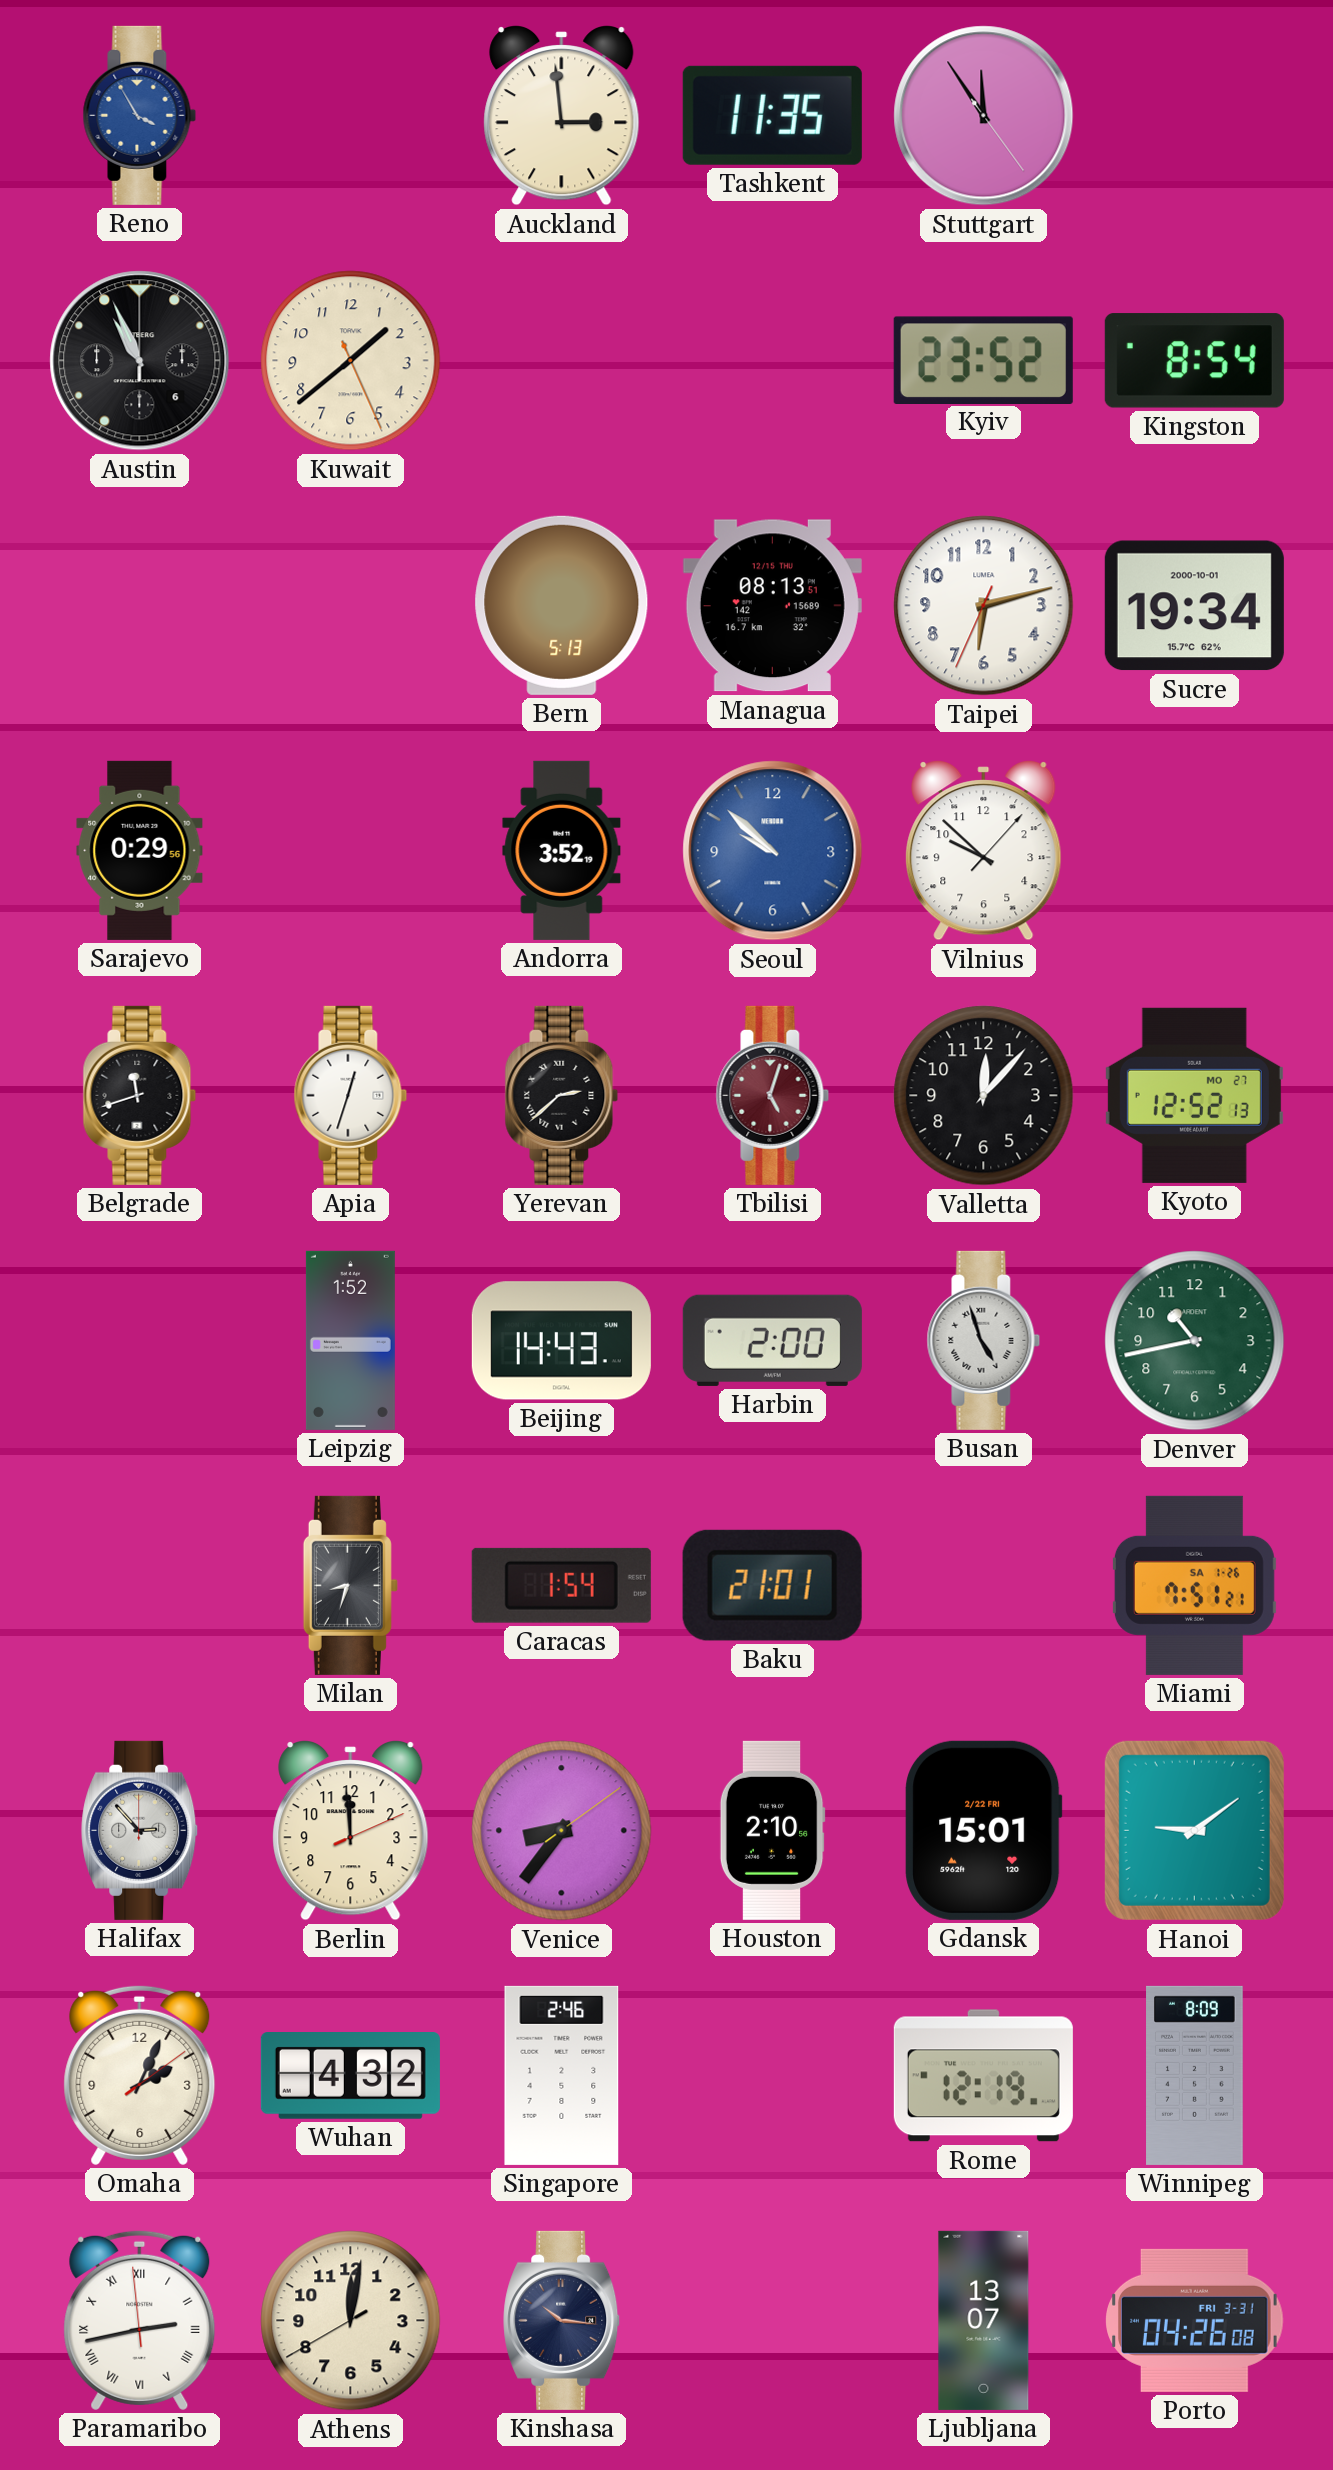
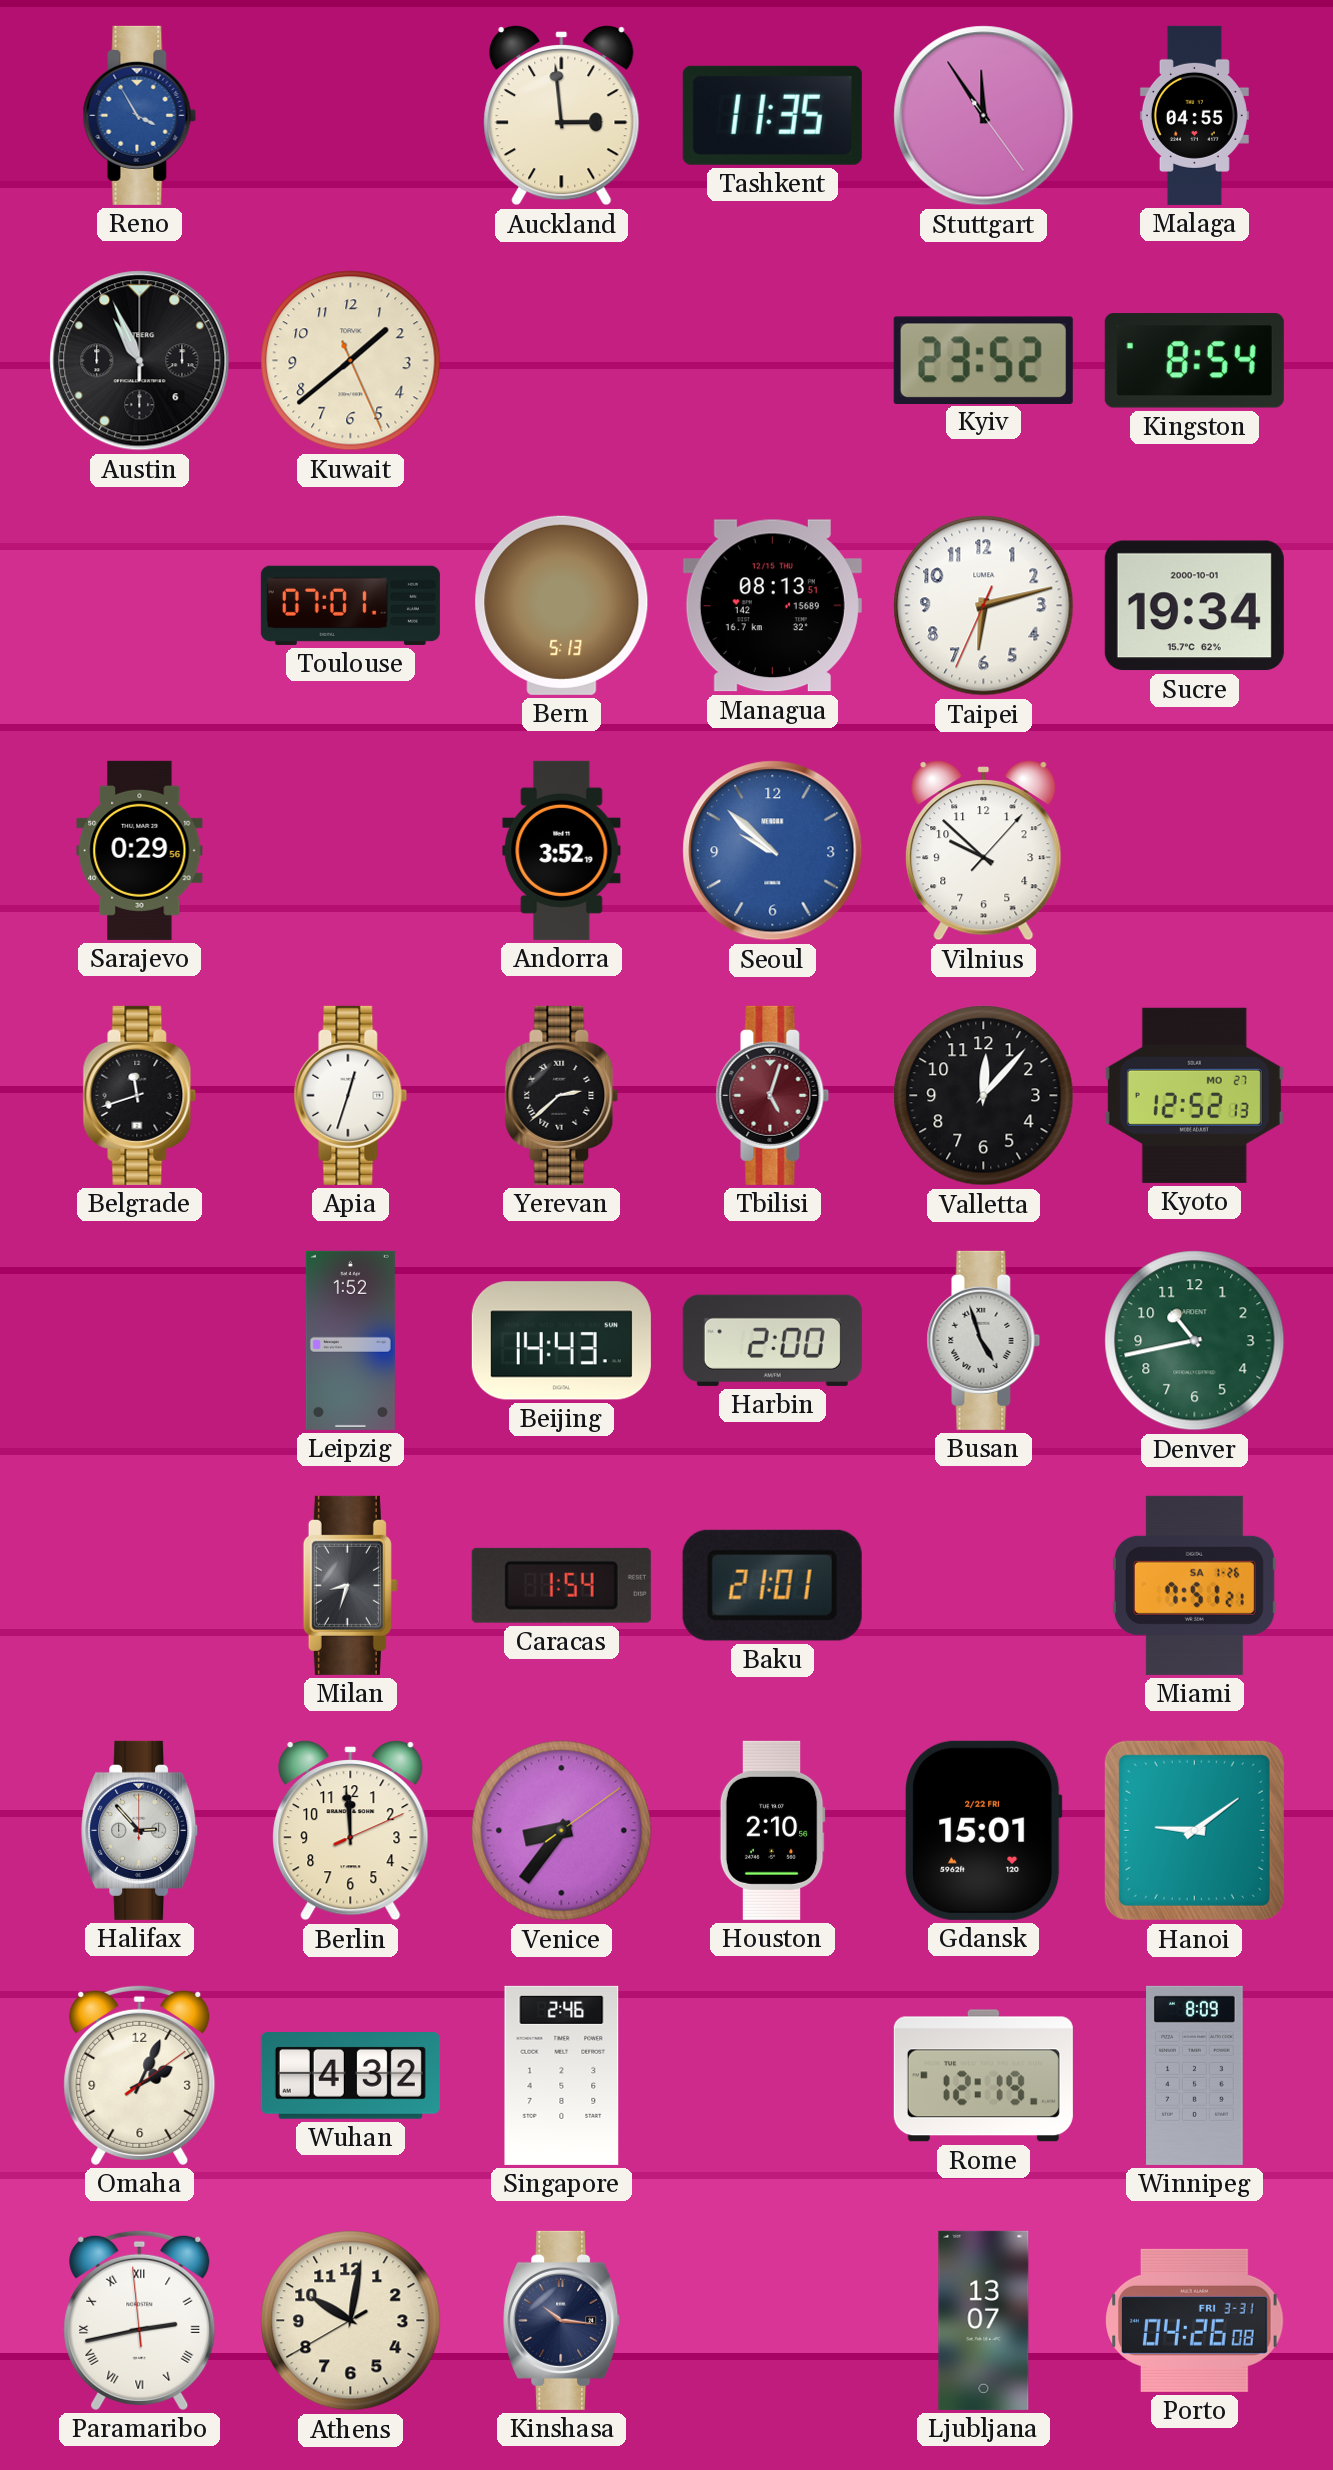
Malaga: none -> 04:55
Toulouse: none -> 07:01
Athens: 12:01 -> 10:01
